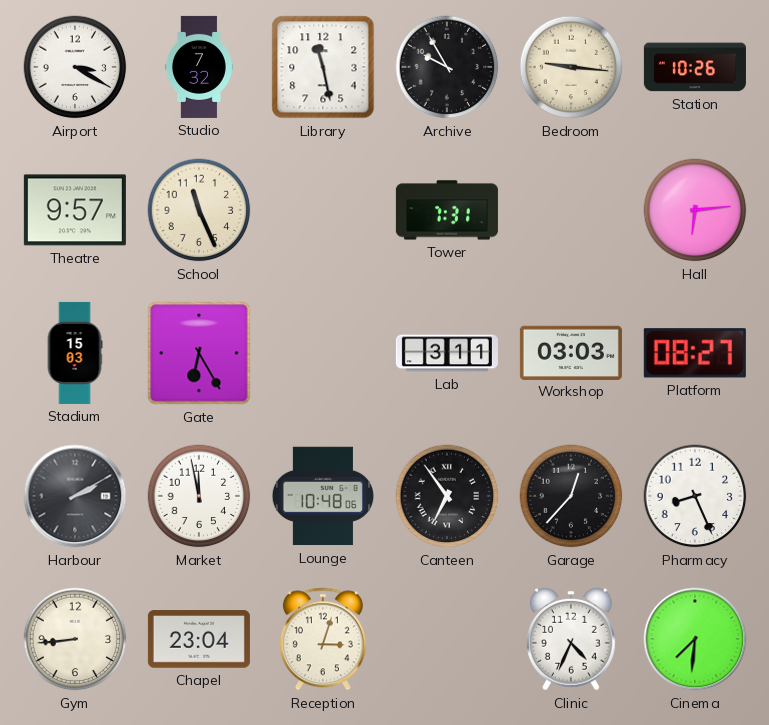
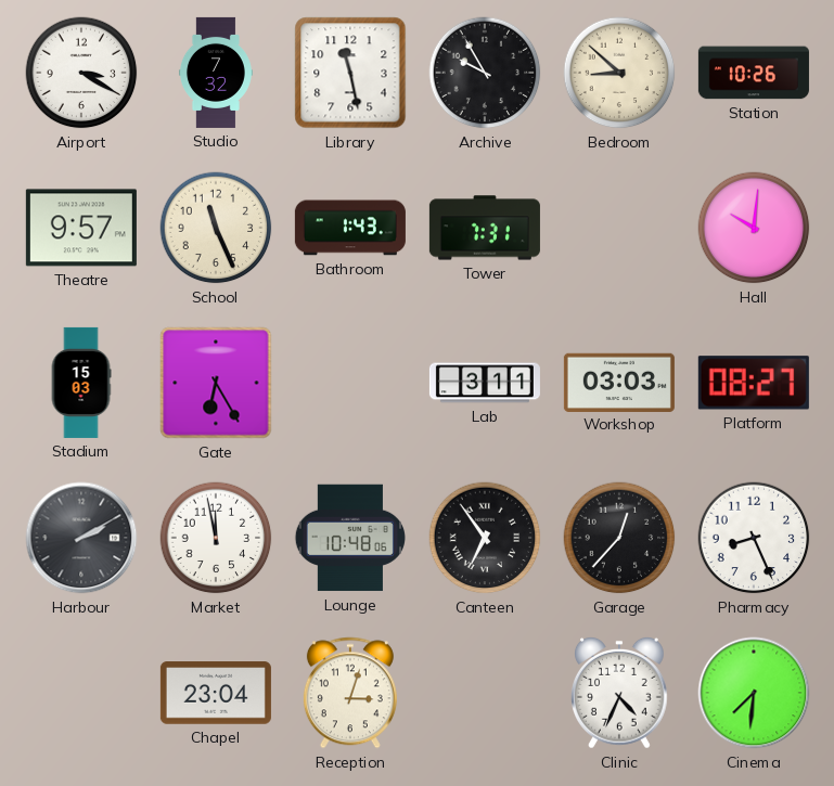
Bedroom: 9:16 -> 8:52
Bathroom: none -> 1:43
Hall: 6:14 -> 10:01
Gym: 8:44 -> none
